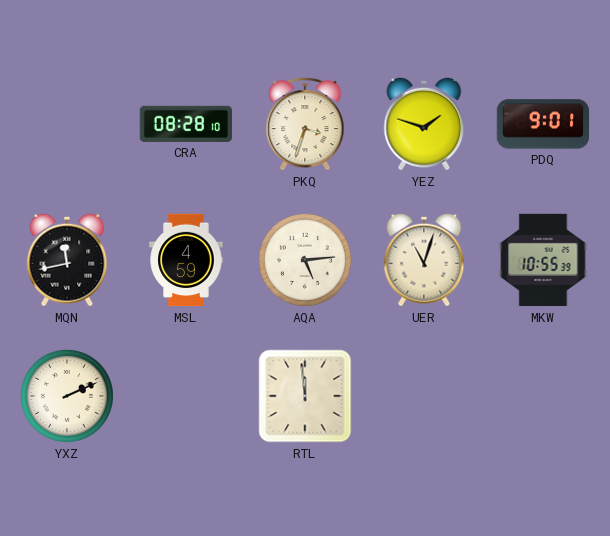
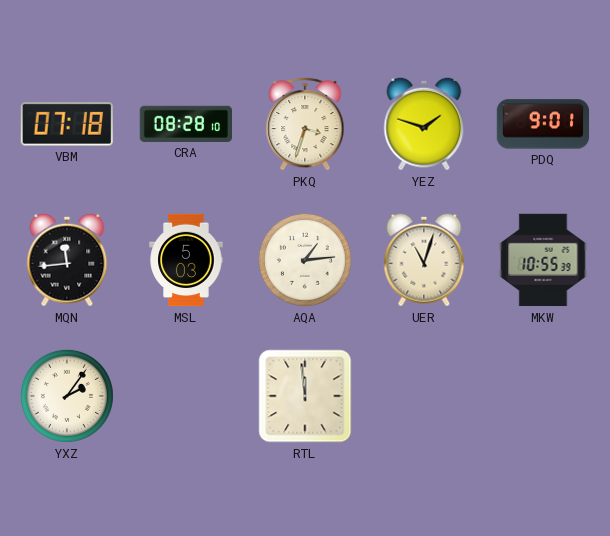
VBM: none -> 07:18
MQN: 11:43 -> 11:44
MSL: 4:59 -> 5:03
AQA: 5:14 -> 1:14
YXZ: 2:11 -> 2:06
